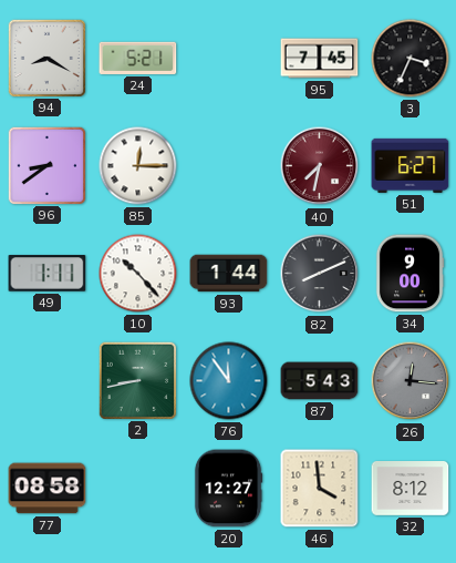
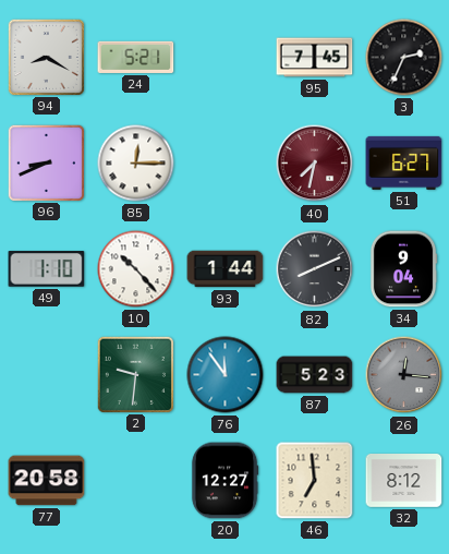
3: 3:34 -> 2:34
96: 8:39 -> 8:41
49: 1:11 -> 1:10
34: 9:00 -> 9:04
2: 8:43 -> 9:31
87: 5:43 -> 5:23
77: 08:58 -> 20:58
46: 3:59 -> 6:59
